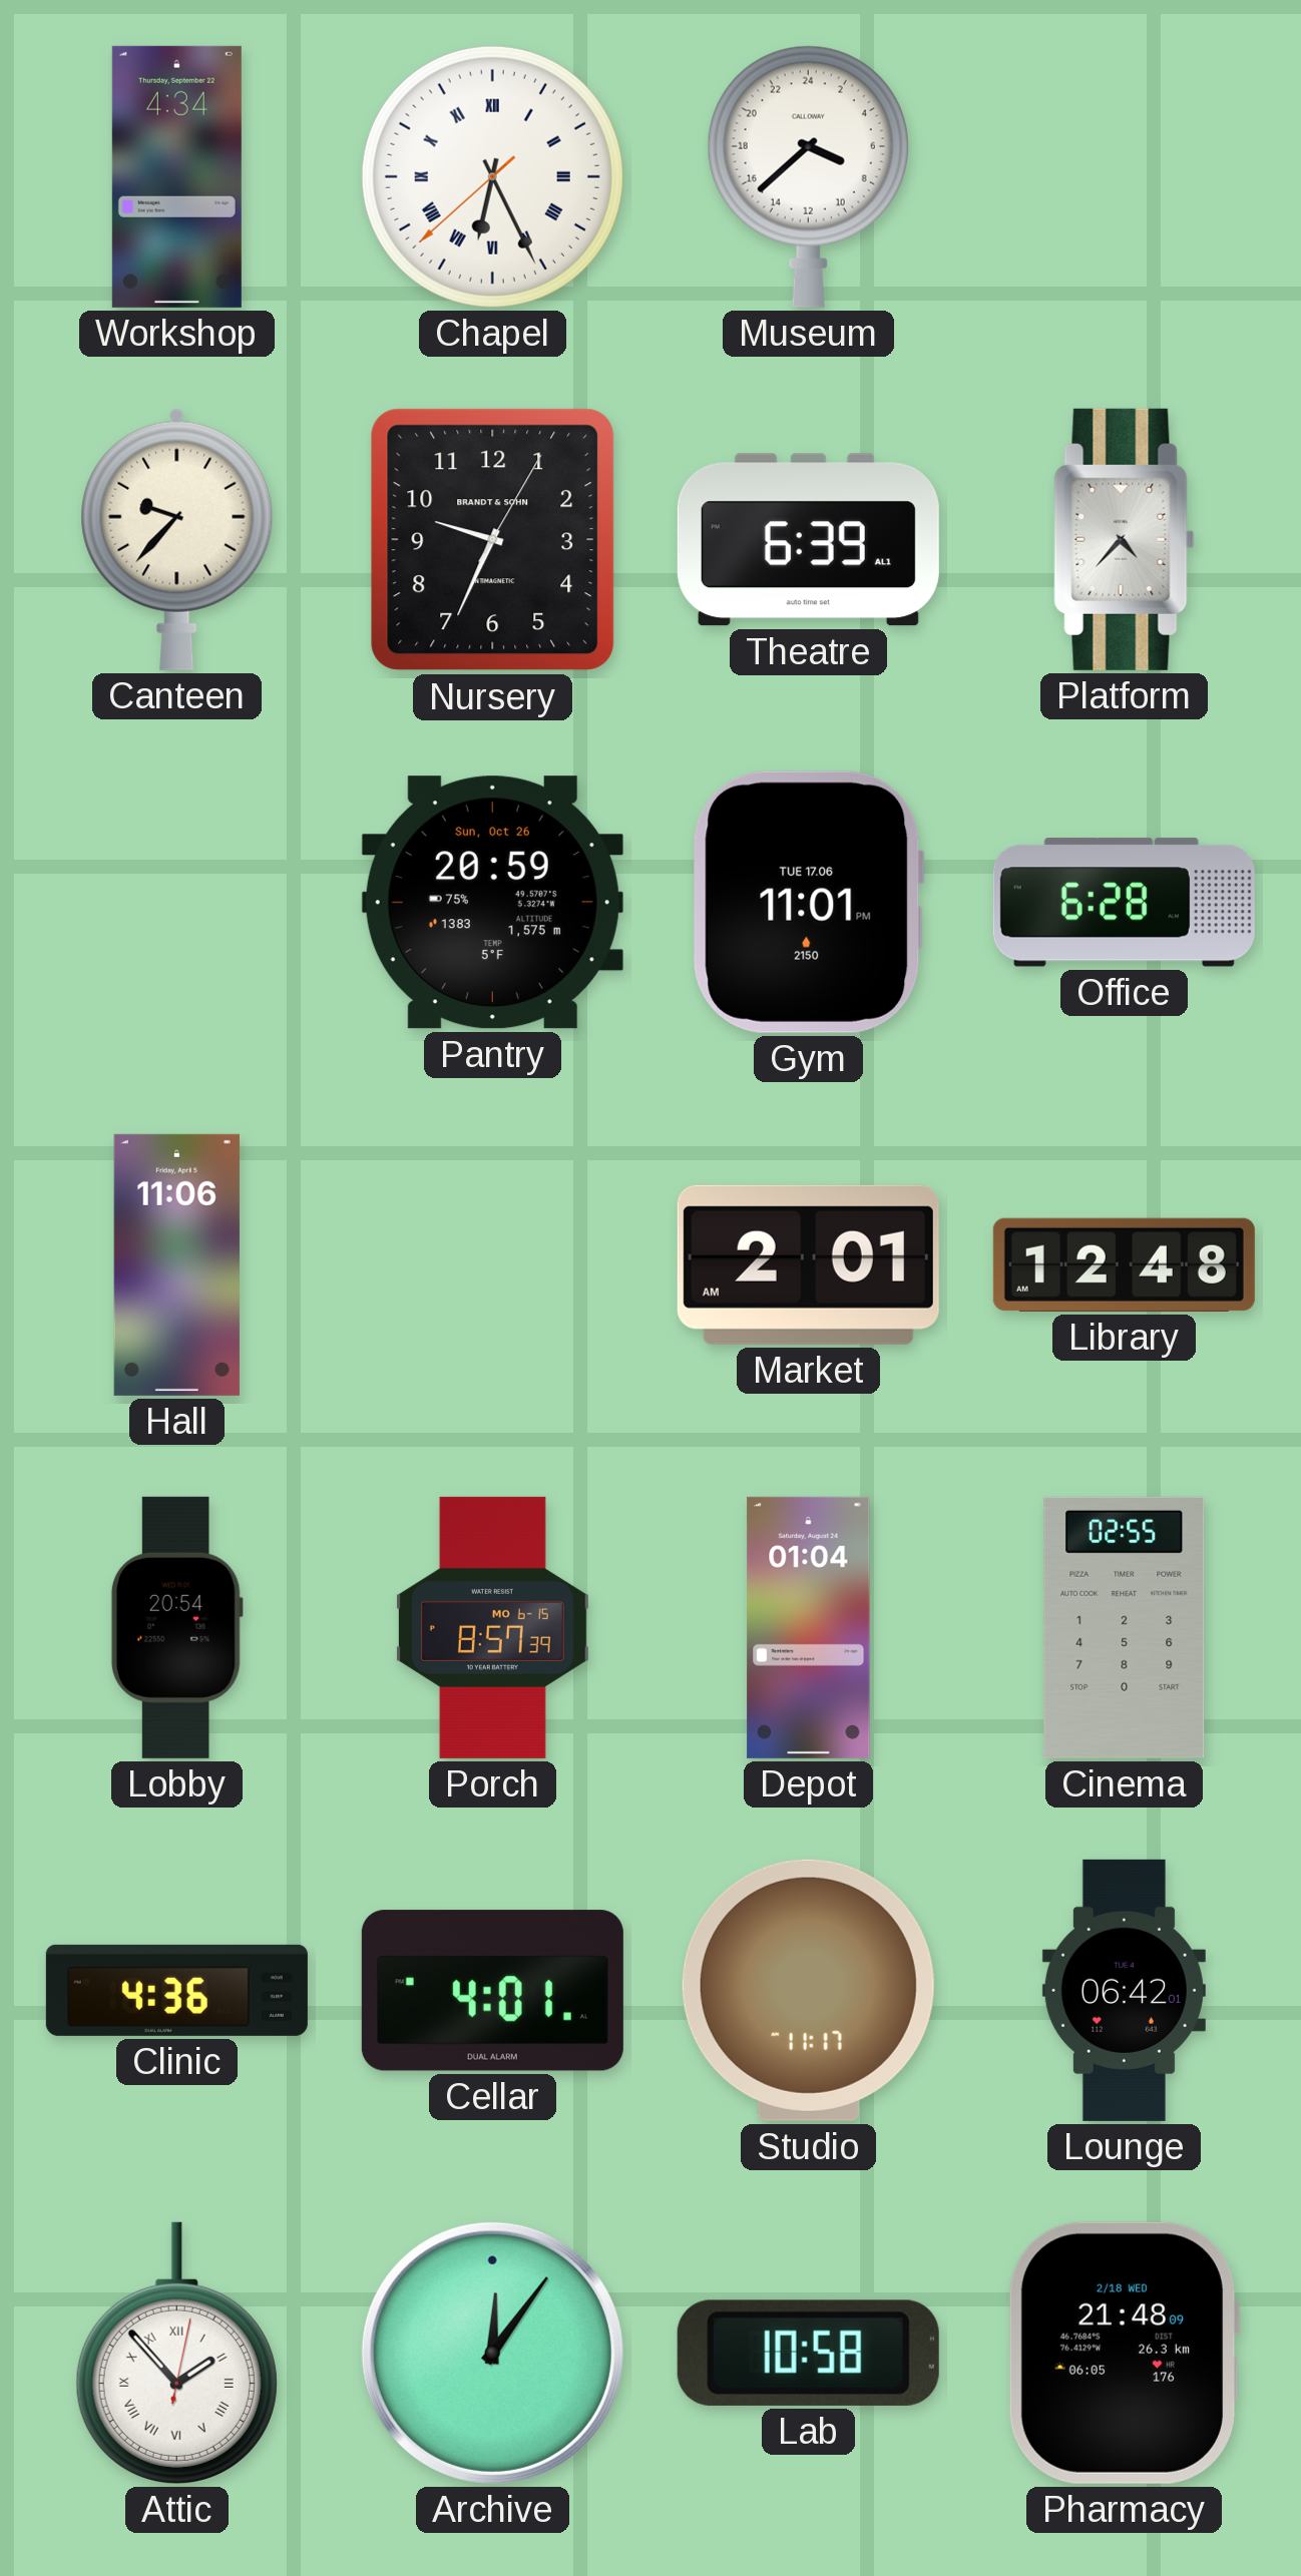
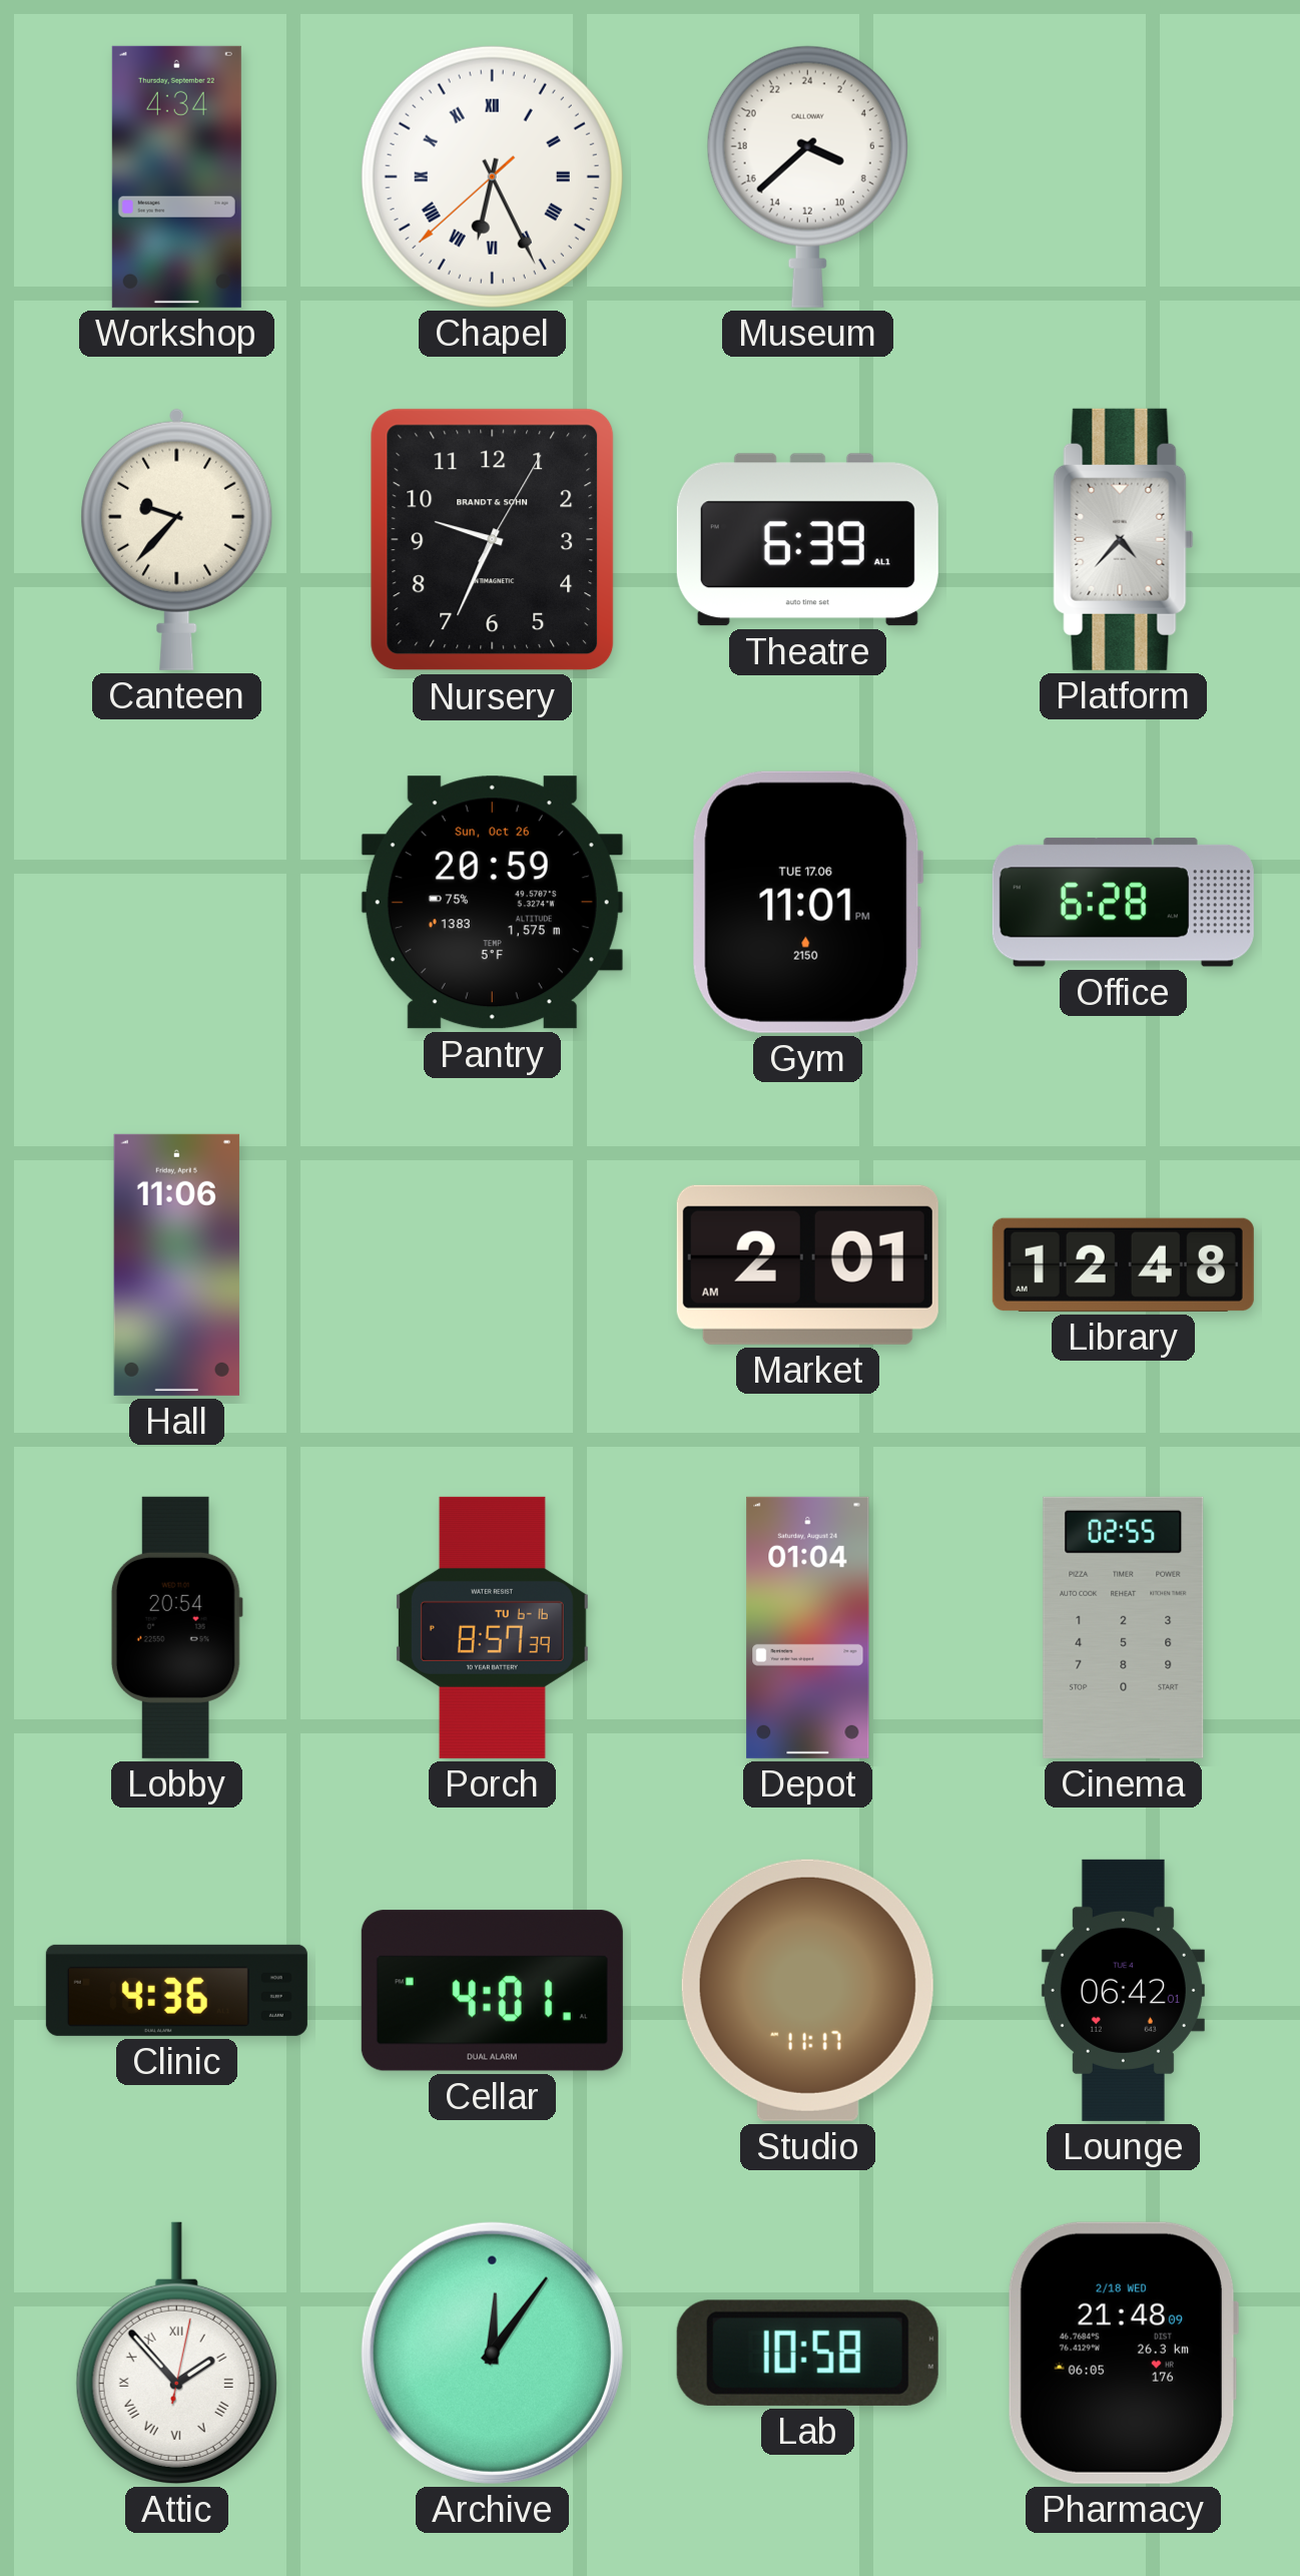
Porch date: MO 6-15 -> TU 6-16
